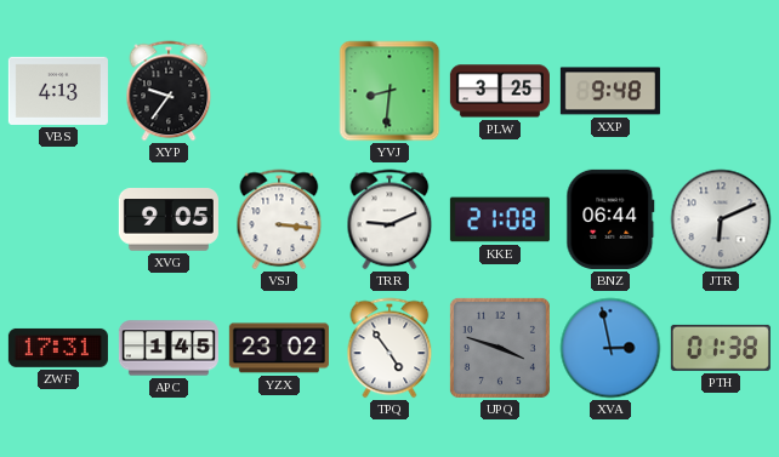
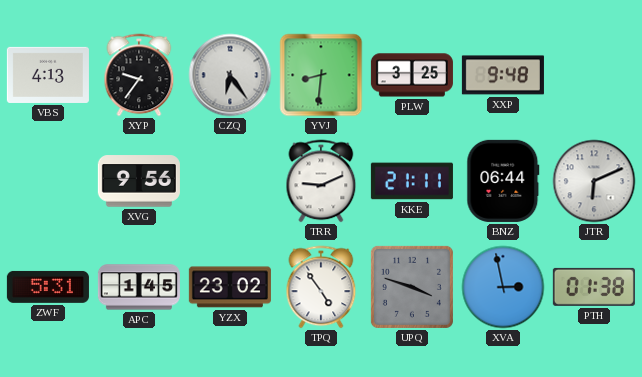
CZQ: none -> 6:24
XVG: 9:05 -> 9:56
VSJ: 3:16 -> none
KKE: 21:08 -> 21:11
ZWF: 17:31 -> 5:31
